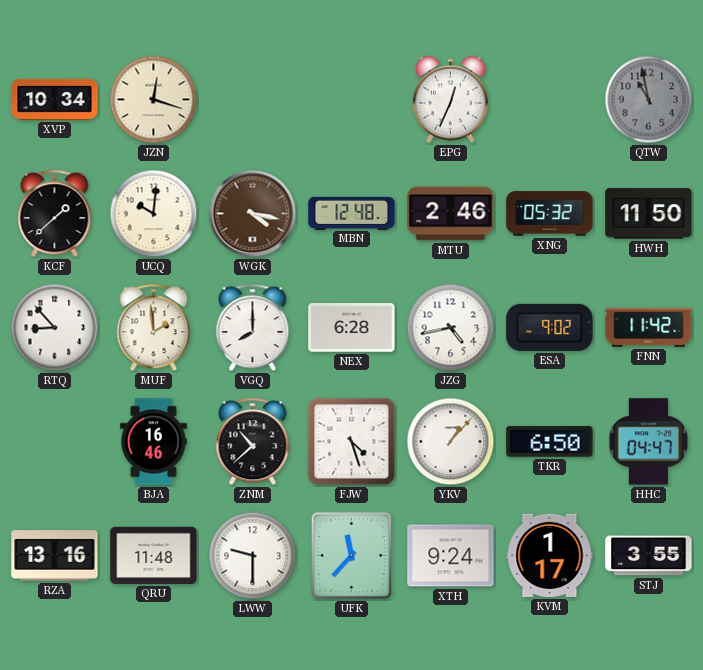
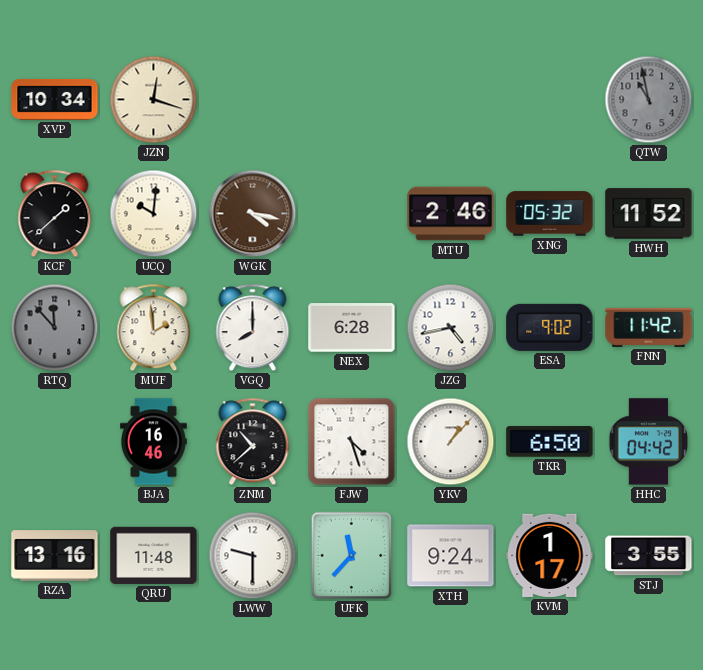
EPG: 12:34 -> none
MBN: 12:48 -> none
HWH: 11:50 -> 11:52
RTQ: 8:53 -> 11:53
RTQ dial: white -> grey
HHC: 04:47 -> 04:42
